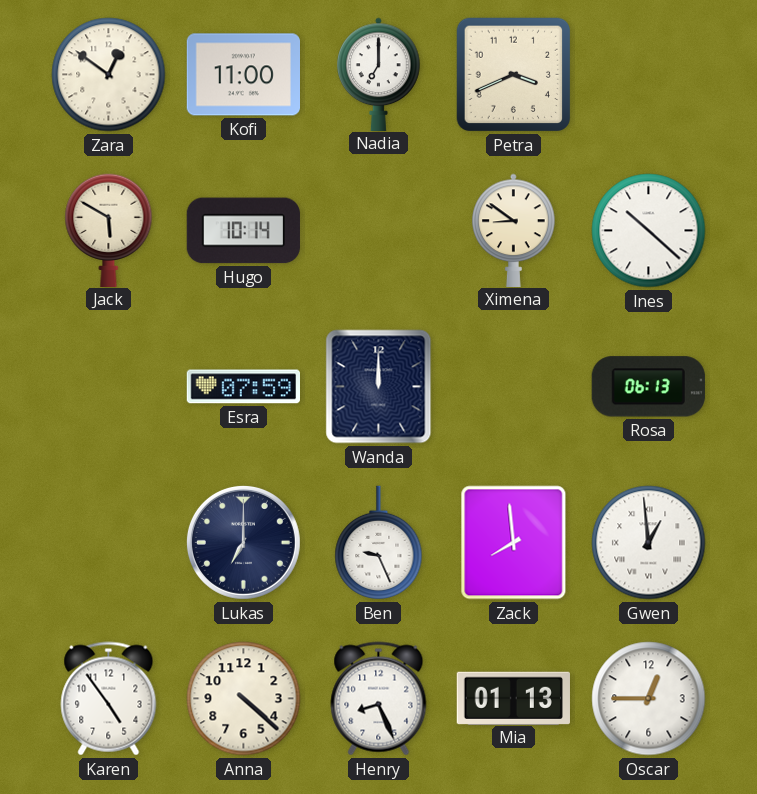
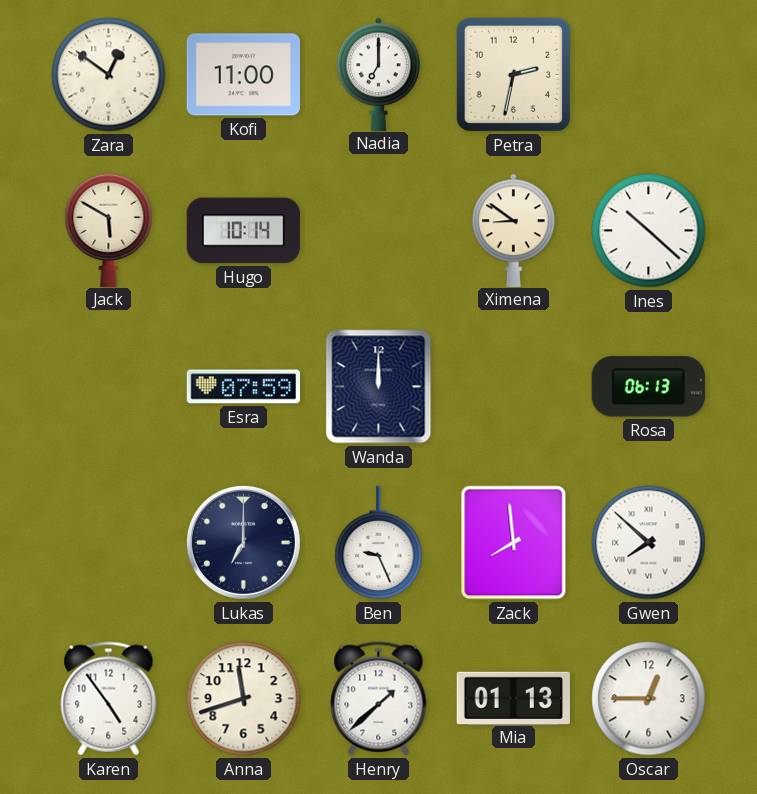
Petra: 3:41 -> 2:32
Gwen: 12:59 -> 7:52
Anna: 4:22 -> 11:42
Henry: 8:26 -> 1:38
